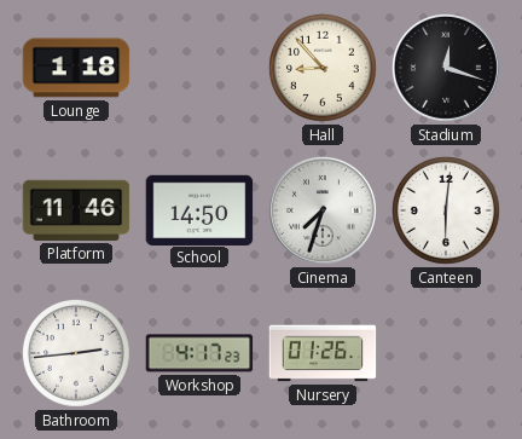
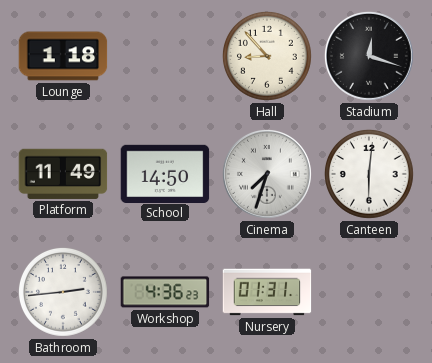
Platform: 11:46 -> 11:49
Workshop: 4:17 -> 4:36
Nursery: 01:26 -> 01:31
